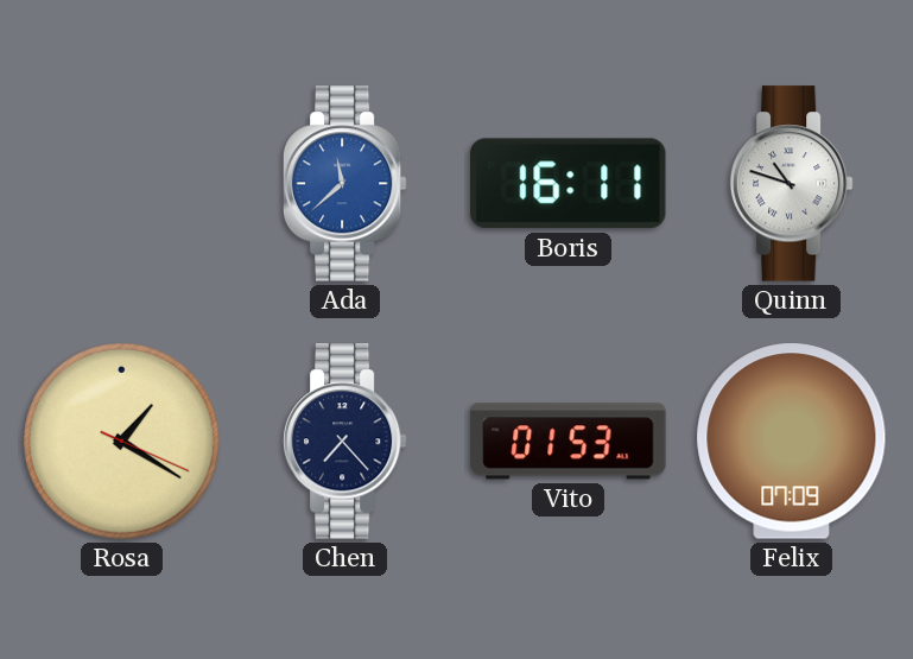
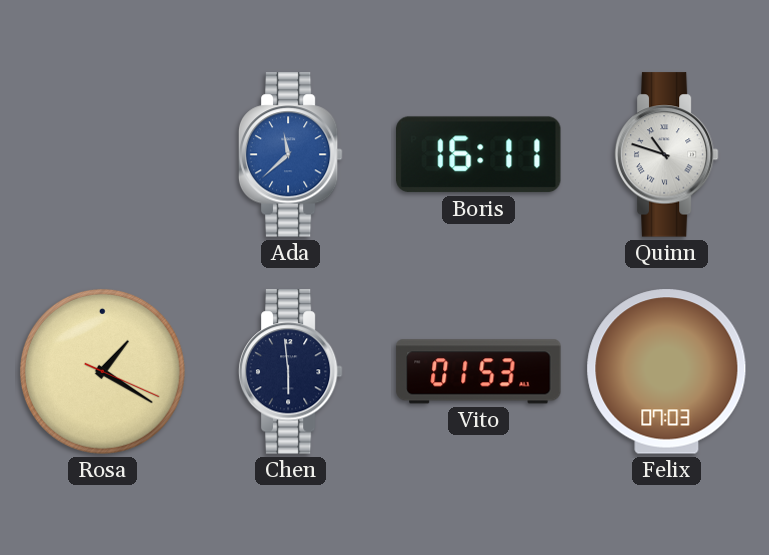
Chen: 7:23 -> 5:59
Felix: 07:09 -> 07:03
